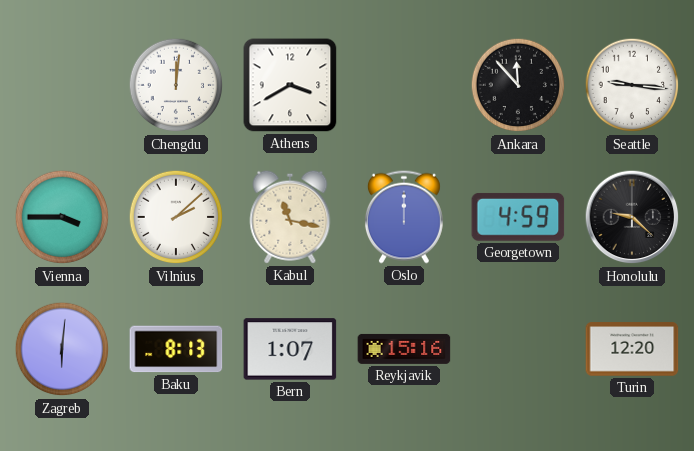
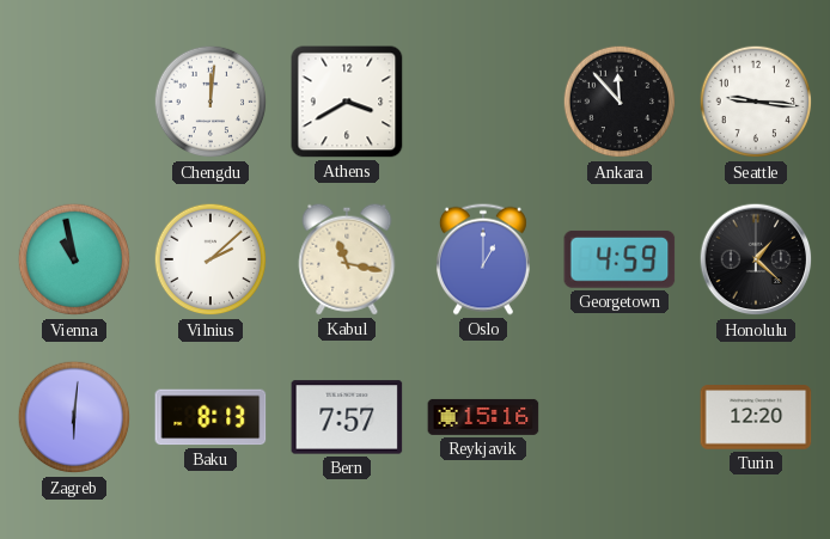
Vienna: 3:45 -> 10:58
Oslo: 12:00 -> 1:00
Honolulu: 9:22 -> 1:22
Bern: 1:07 -> 7:57
